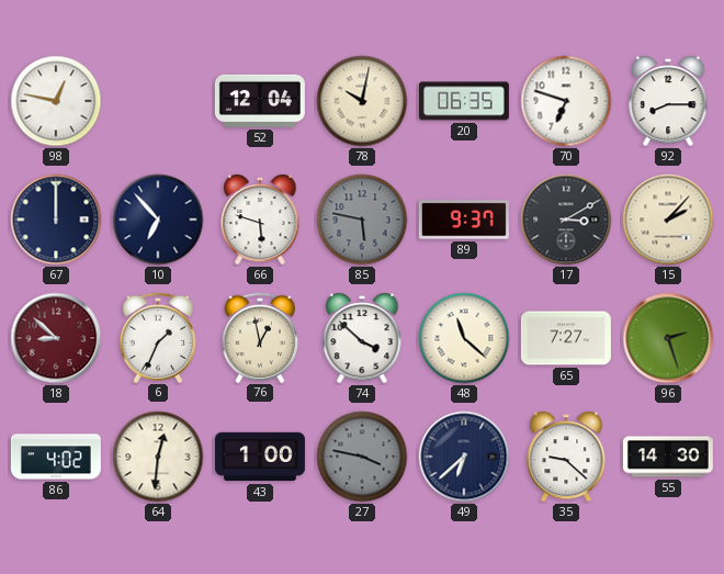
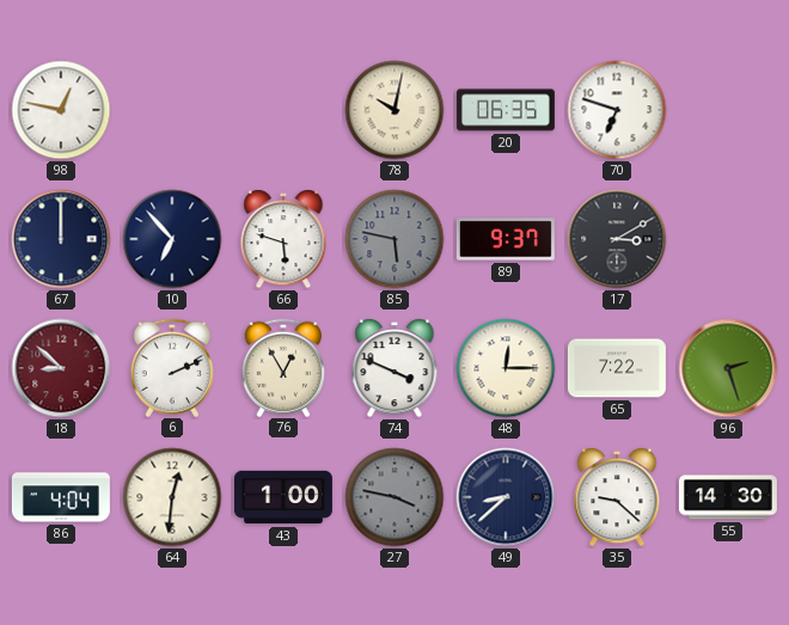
52: 12:04 -> none
92: 8:15 -> none
15: 2:07 -> none
6: 1:34 -> 2:11
76: 12:58 -> 12:55
74: 3:52 -> 3:49
48: 11:22 -> 12:15
65: 7:27 -> 7:22
86: 4:02 -> 4:04
49: 6:38 -> 8:38
